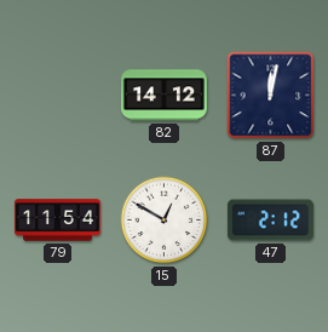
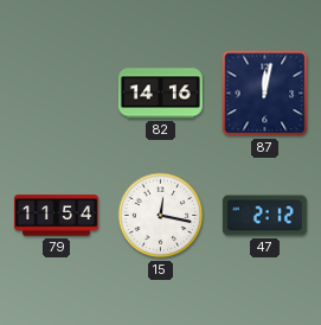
82: 14:12 -> 14:16
15: 12:50 -> 12:17
